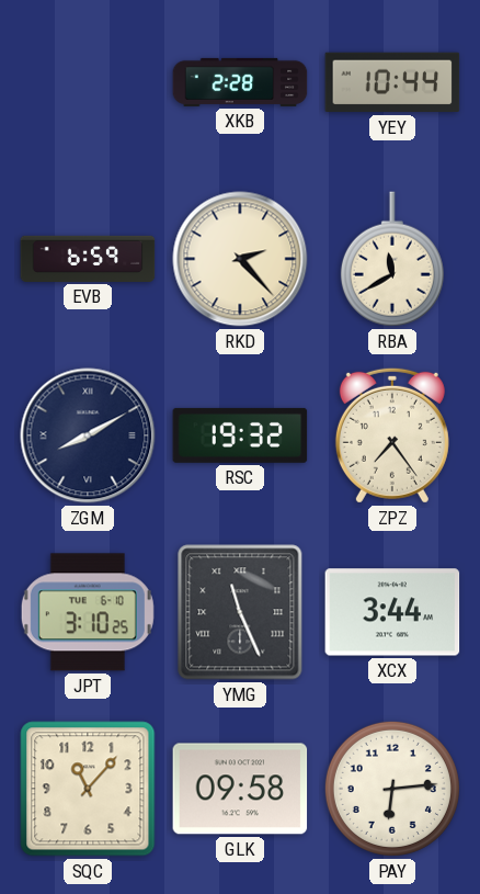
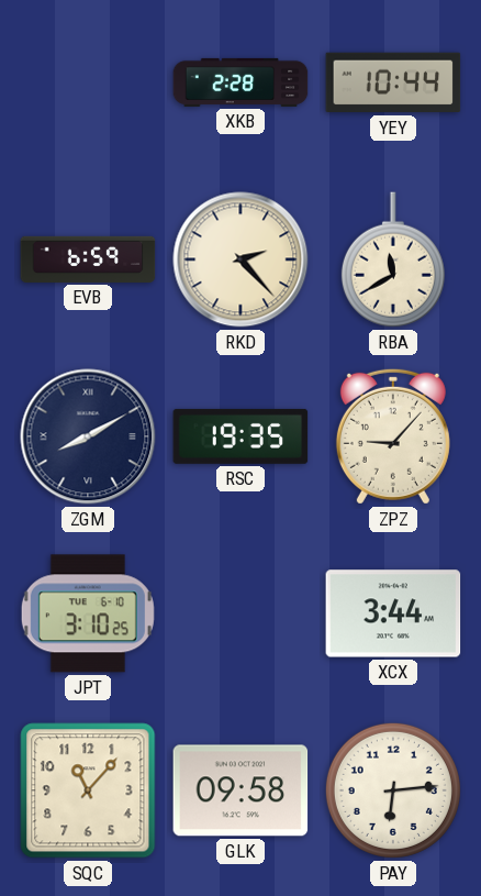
RSC: 19:32 -> 19:35
ZPZ: 7:24 -> 9:07
YMG: 11:26 -> none
